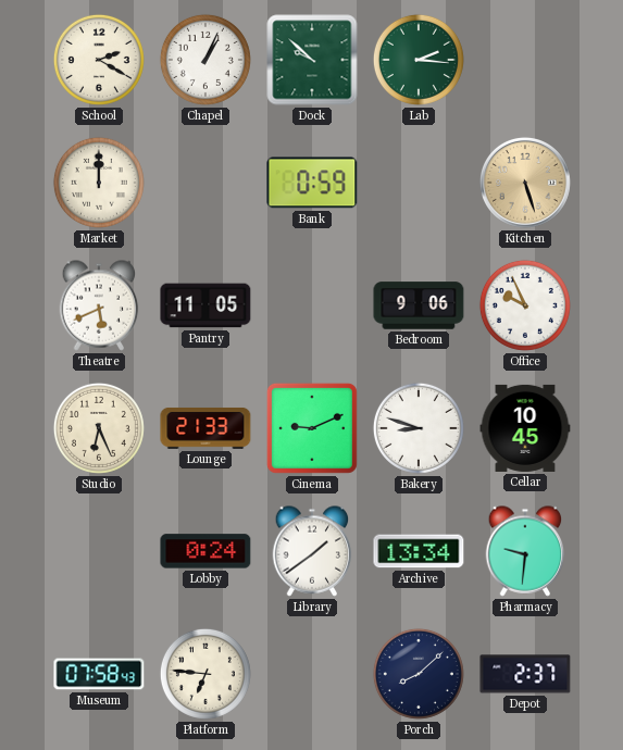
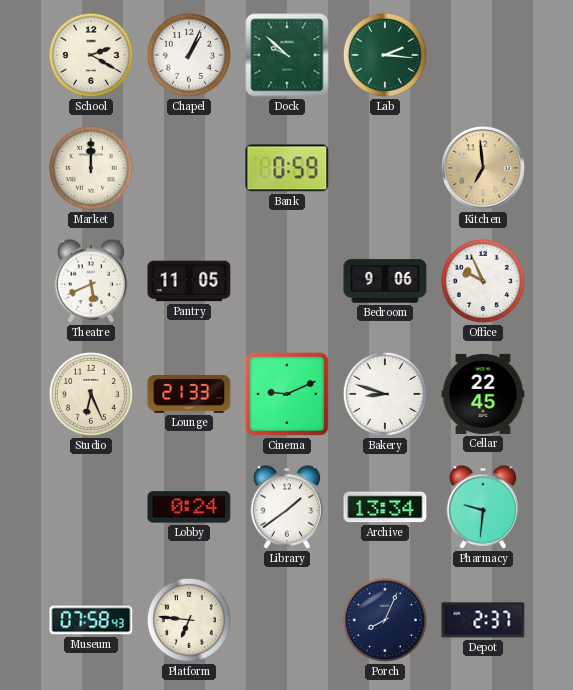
Kitchen: 5:27 -> 6:59
Cellar: 10:45 -> 22:45
Porch: 8:08 -> 8:04
